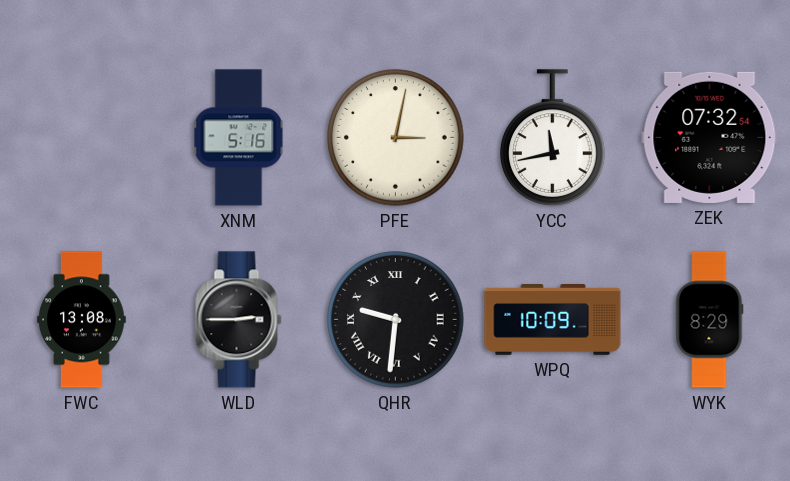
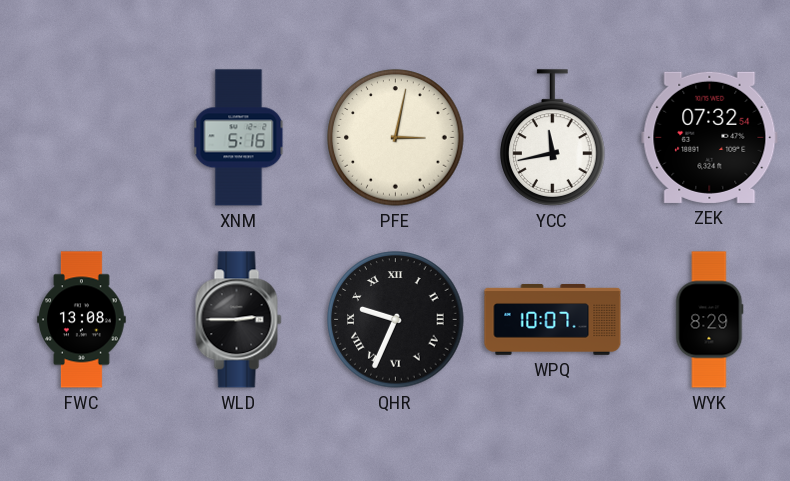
QHR: 9:31 -> 9:34
WPQ: 10:09 -> 10:07
